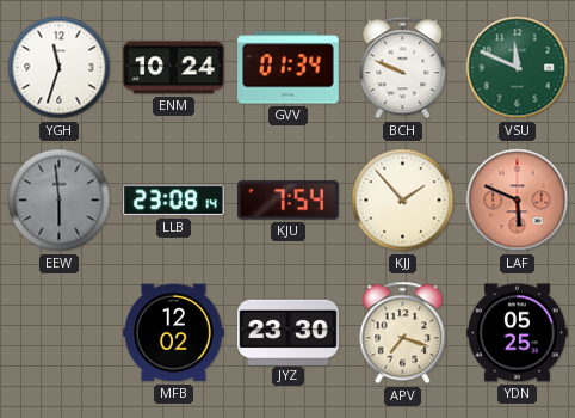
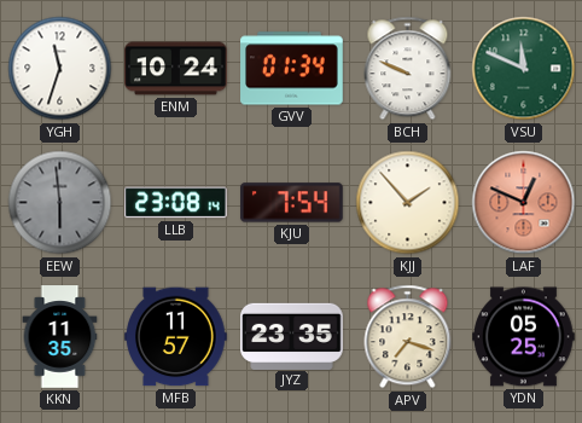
LAF: 5:49 -> 12:49
KKN: none -> 11:35
MFB: 12:02 -> 11:57
JYZ: 23:30 -> 23:35
